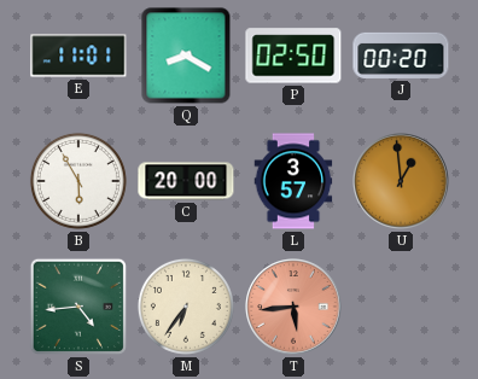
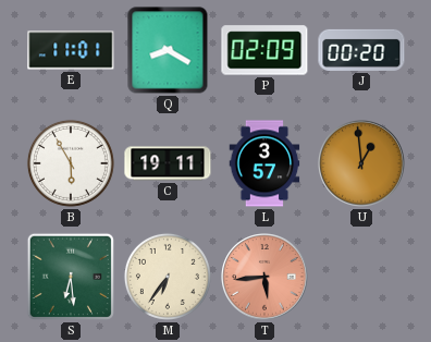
P: 02:50 -> 02:09
C: 20:00 -> 19:11
S: 4:44 -> 6:29
